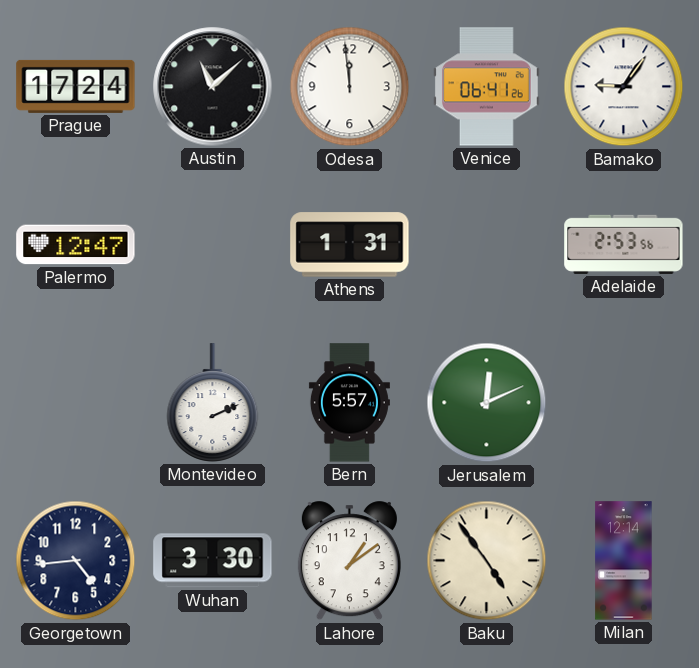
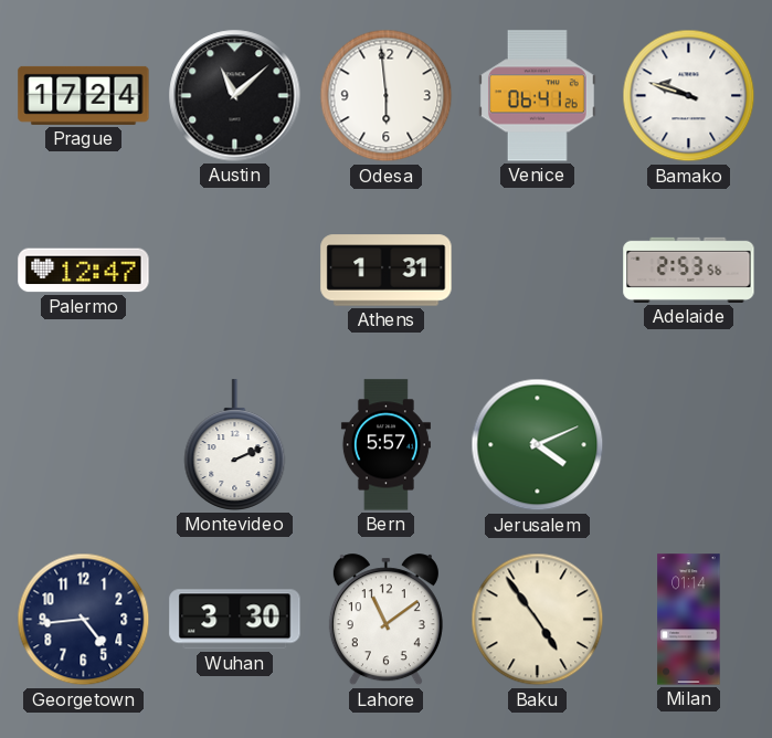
Odesa: 11:59 -> 5:59
Bamako: 9:06 -> 9:48
Jerusalem: 12:11 -> 4:11
Lahore: 1:09 -> 11:09
Milan: 12:14 -> 01:14
